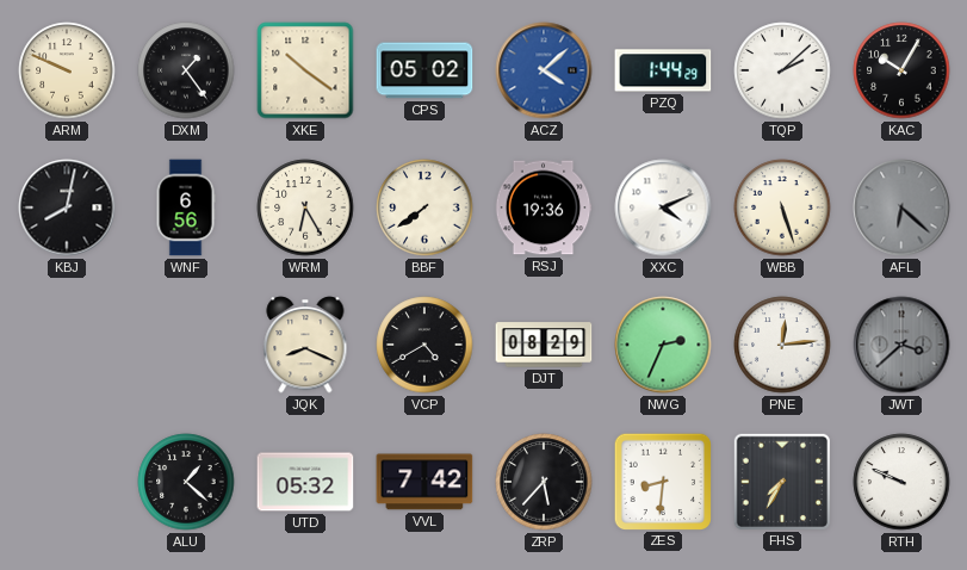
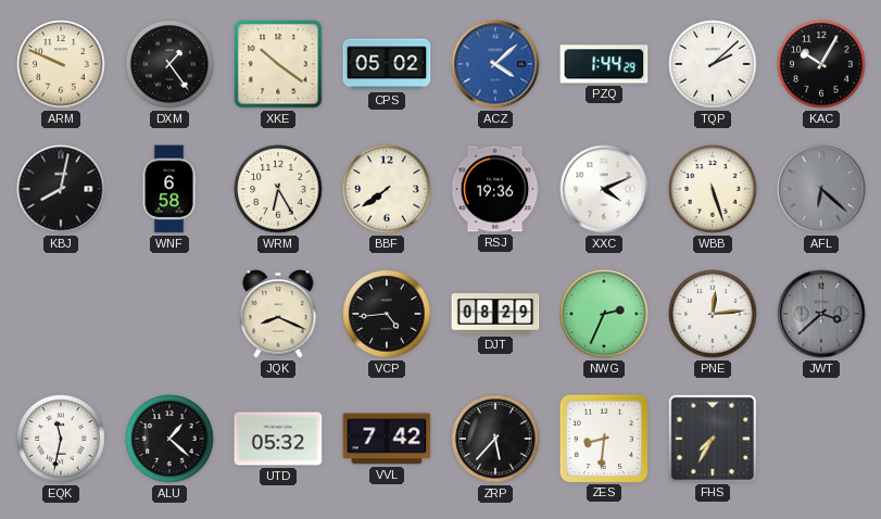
WNF: 6:56 -> 6:58
VCP: 4:40 -> 4:44
EQK: none -> 11:32
RTH: 9:49 -> none
